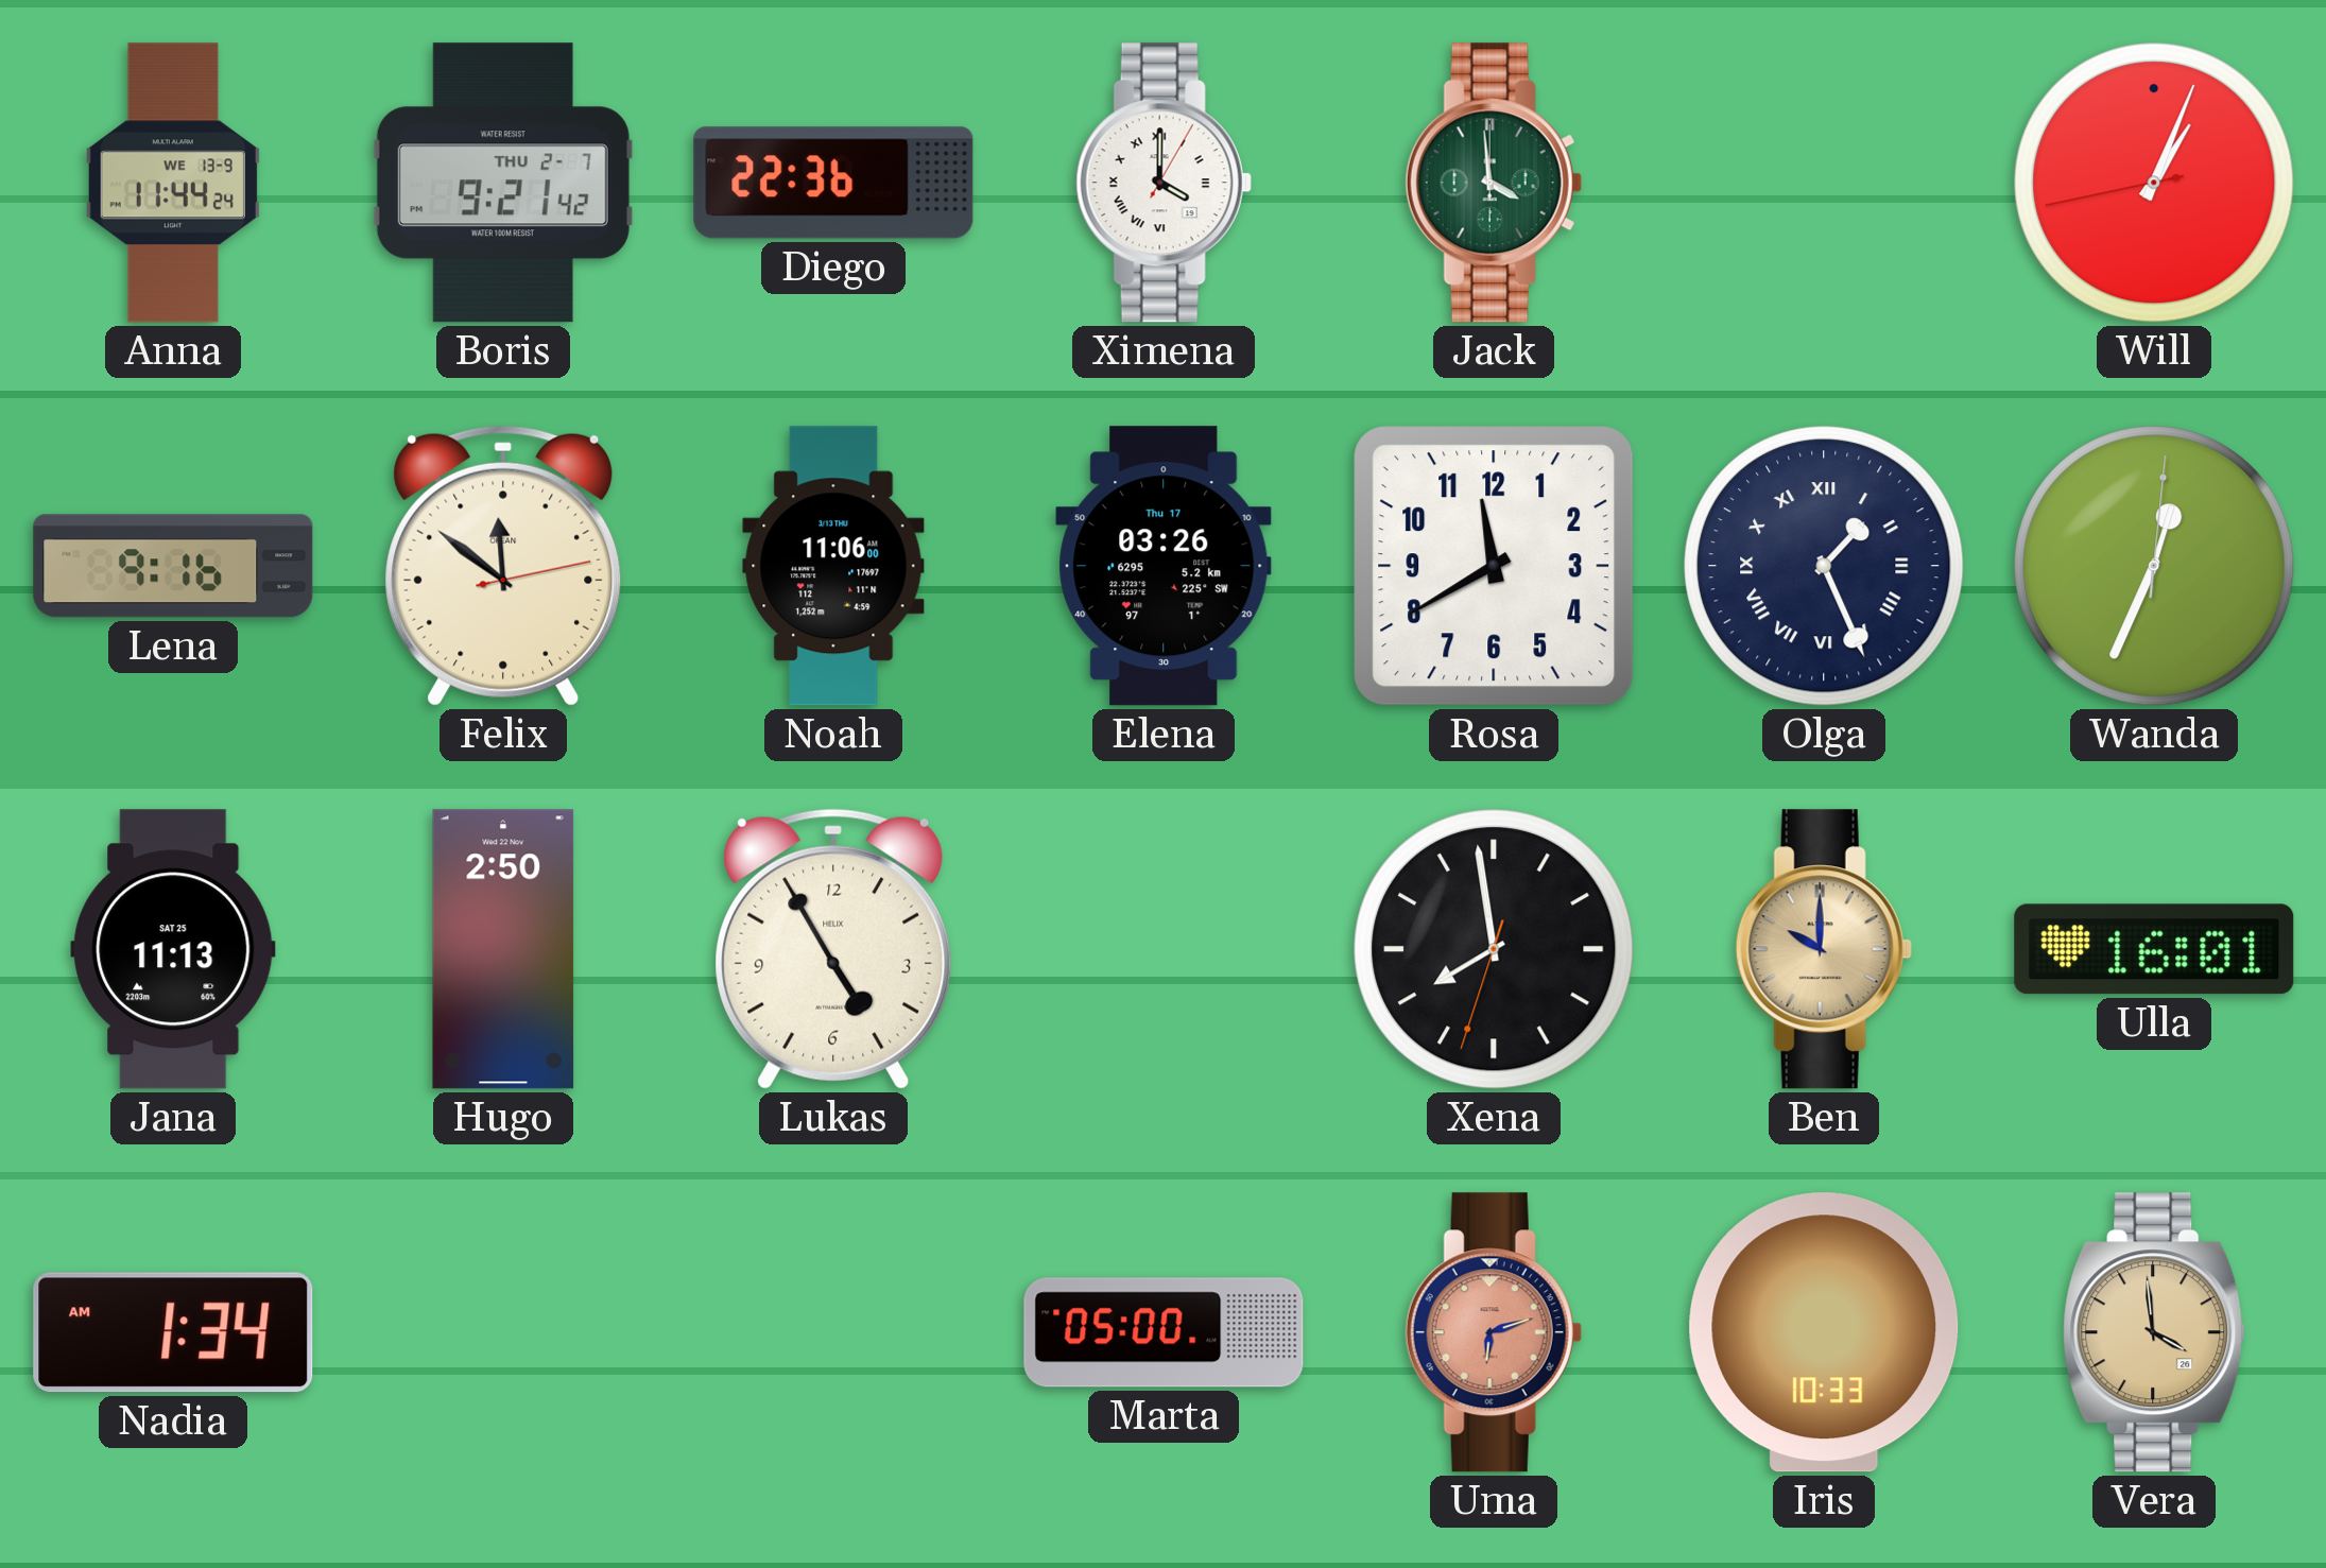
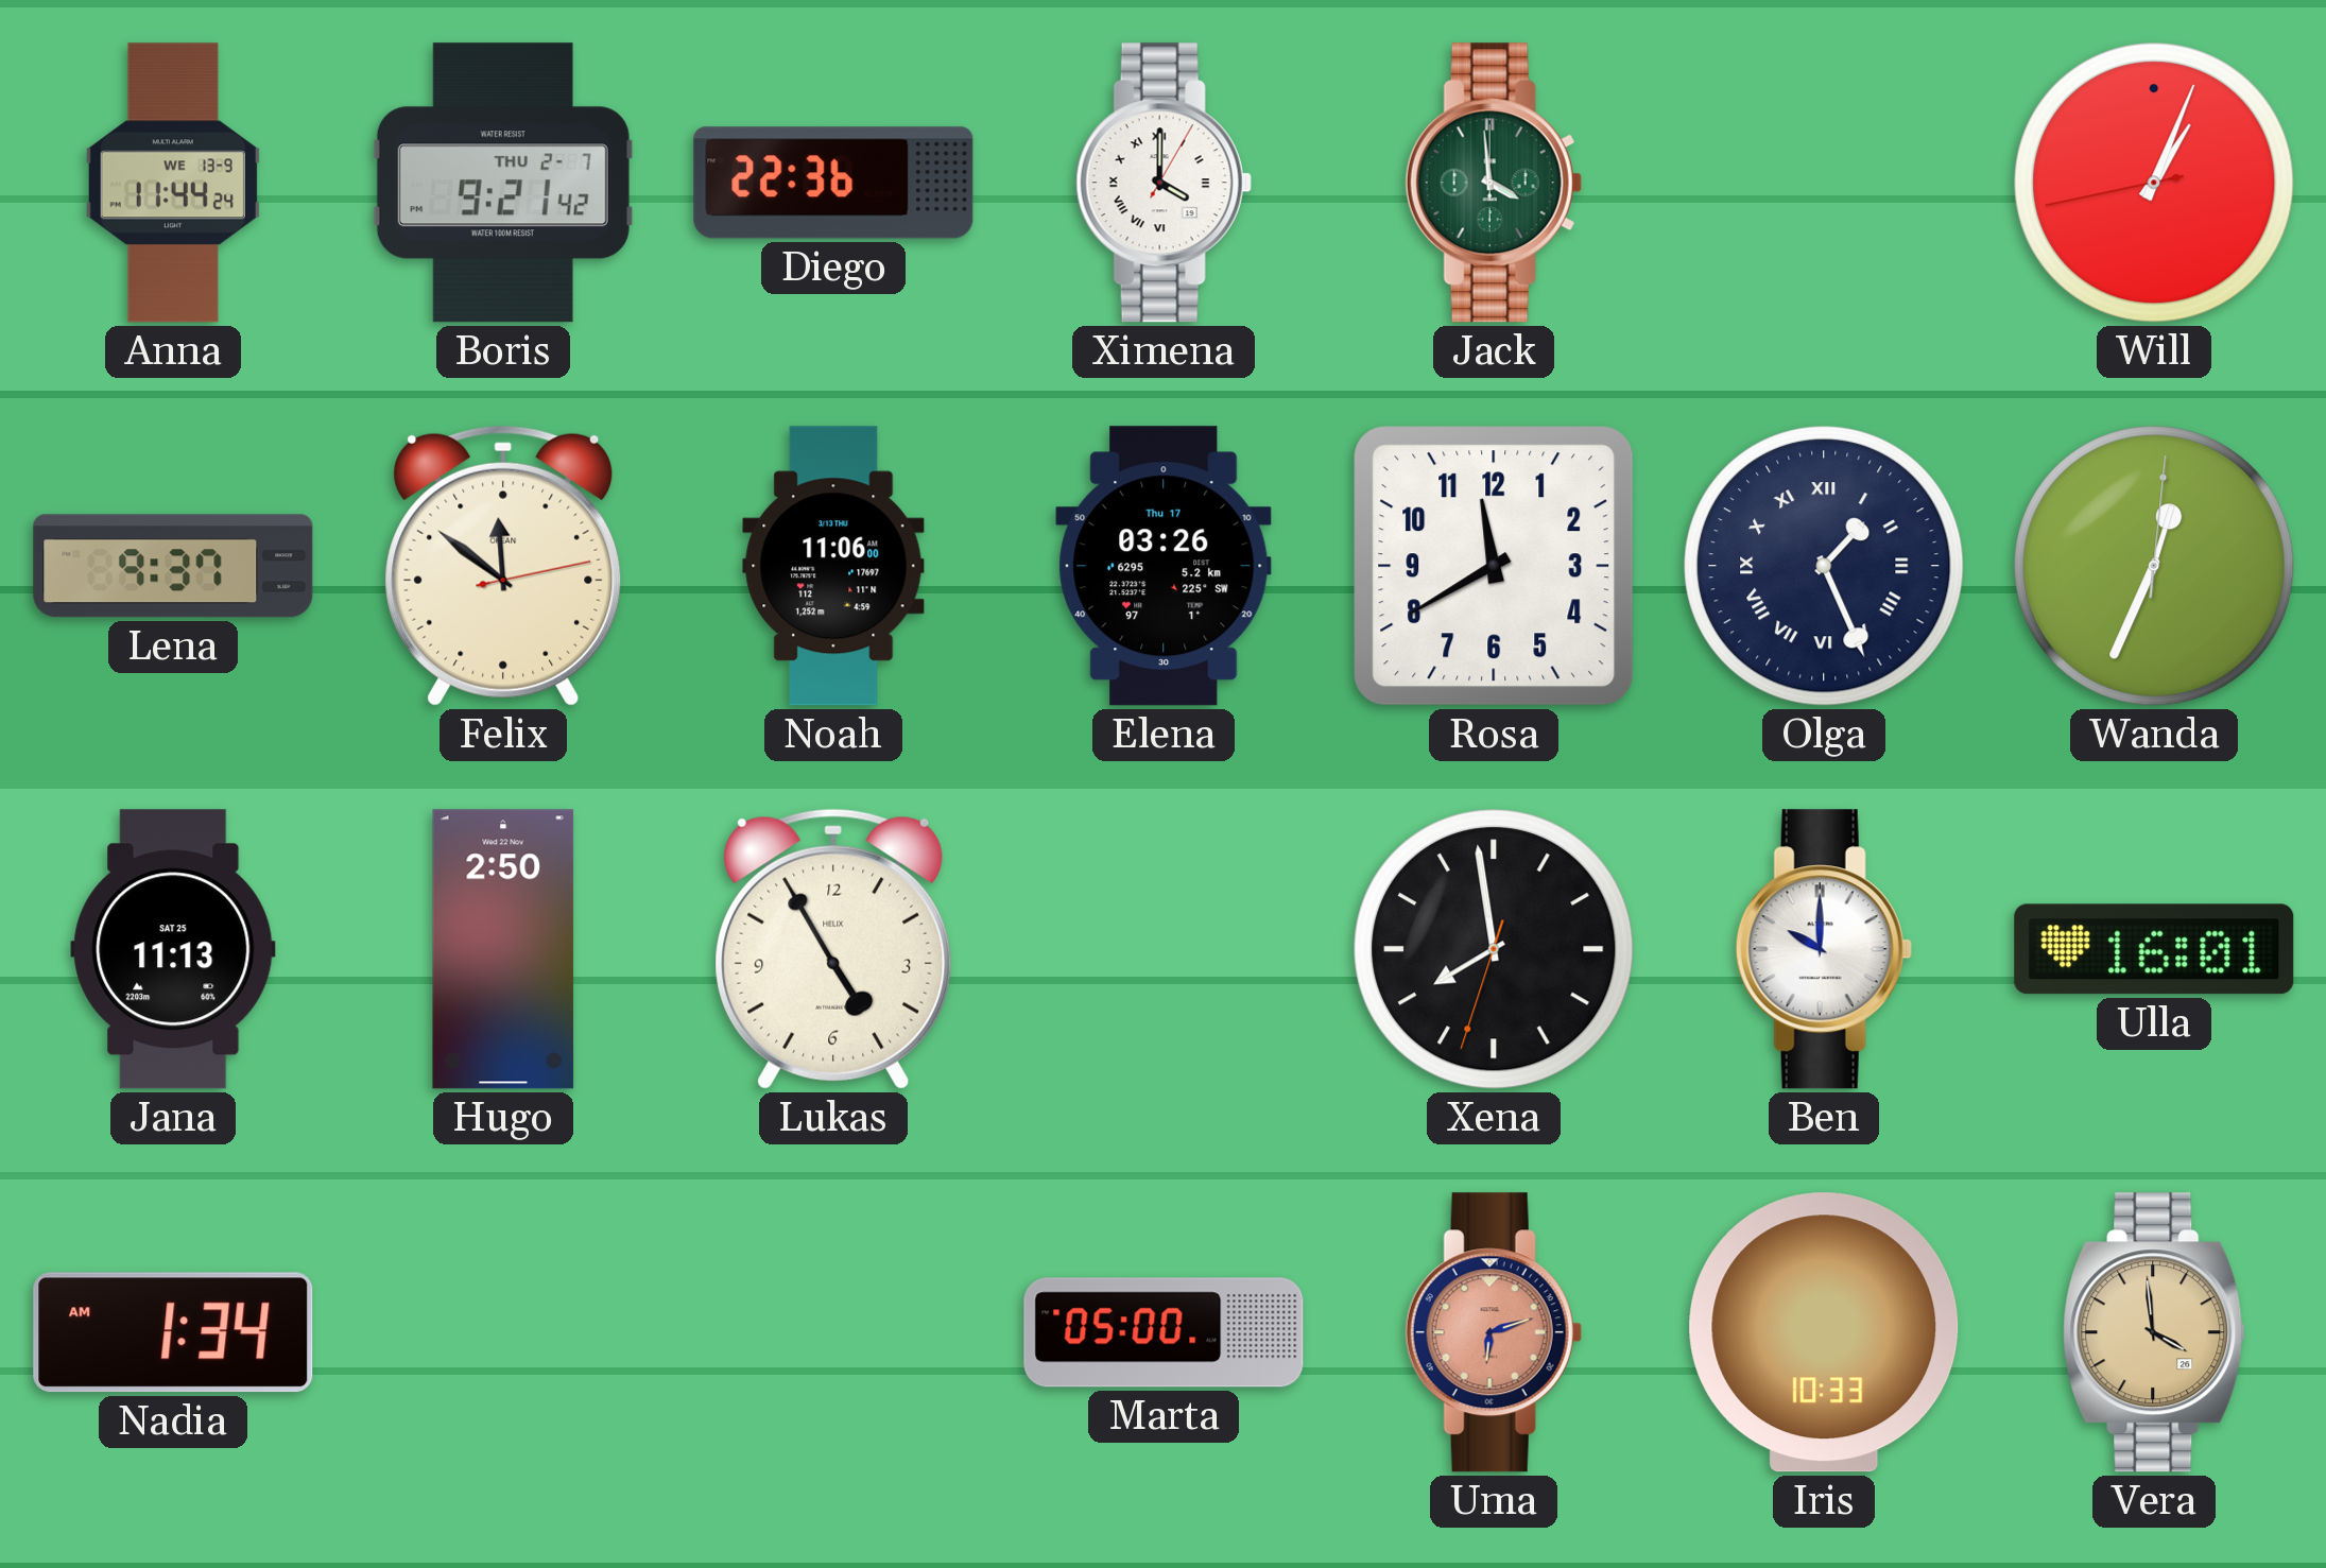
Lena: 9:16 -> 9:37
Ben dial: champagne -> white
